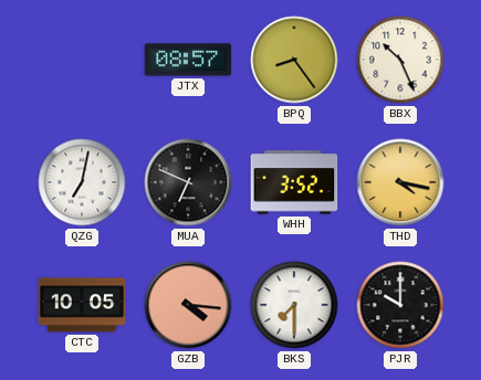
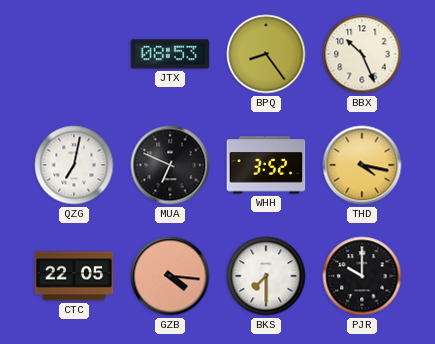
JTX: 08:57 -> 08:53
CTC: 10:05 -> 22:05
